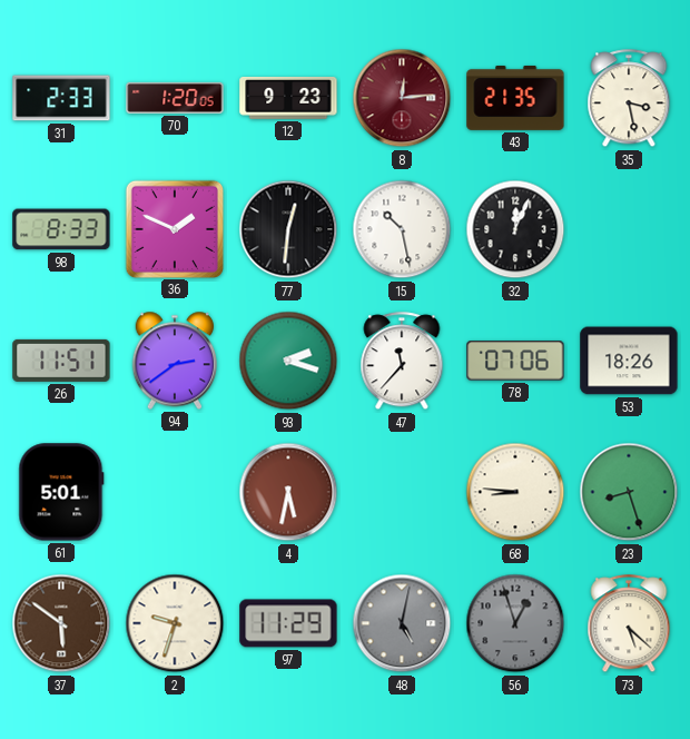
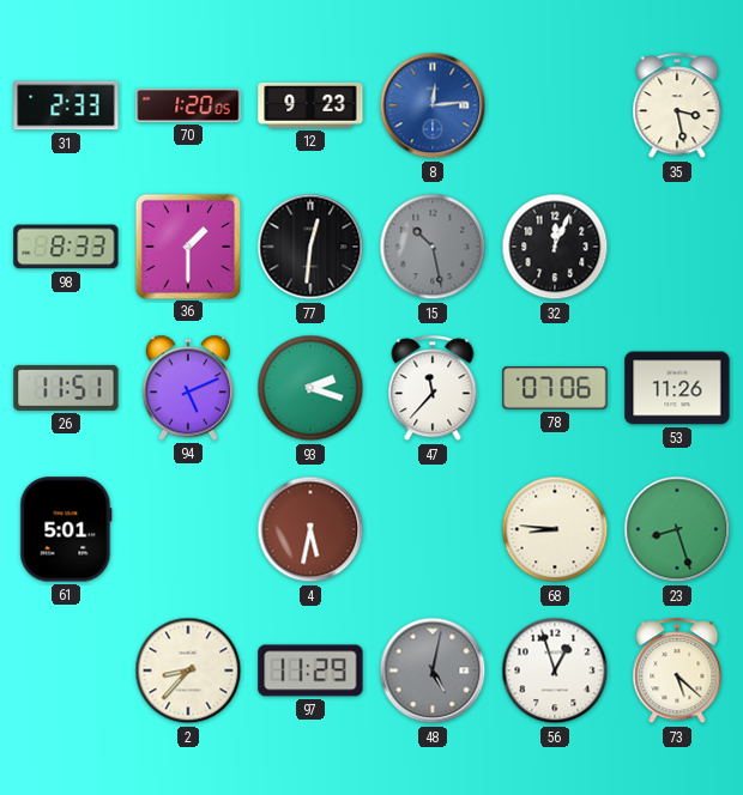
8 dial: burgundy -> blue
43: 21:35 -> none
36: 1:49 -> 1:30
15 dial: white -> grey
94: 2:39 -> 5:11
53: 18:26 -> 11:26
37: 5:51 -> none
2: 9:33 -> 8:37
56 dial: grey -> white
